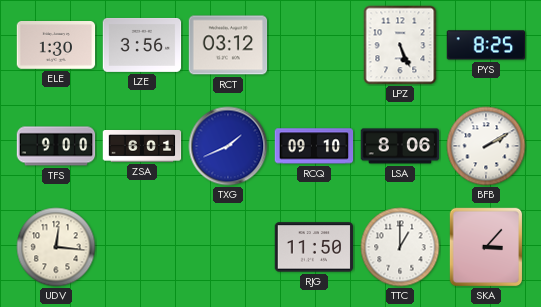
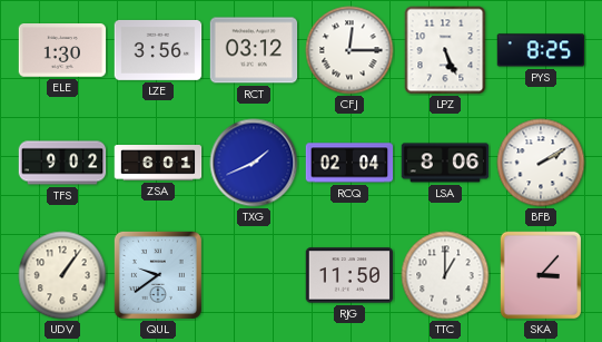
CFJ: none -> 12:15
TFS: 9:00 -> 9:02
RCQ: 09:10 -> 02:04
UDV: 12:16 -> 1:06
QUL: none -> 9:39
